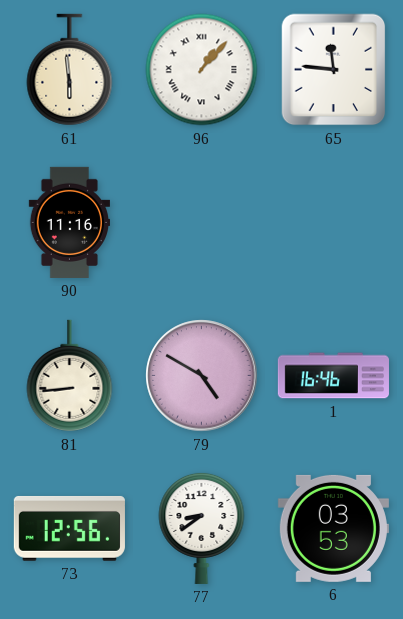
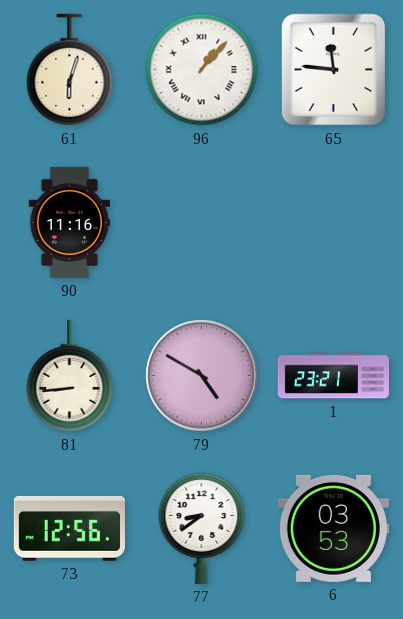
61: 5:59 -> 6:03
1: 16:46 -> 23:21
